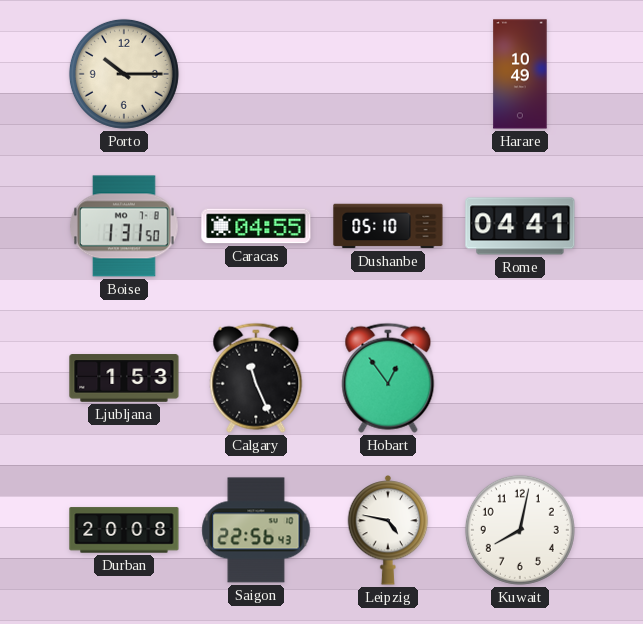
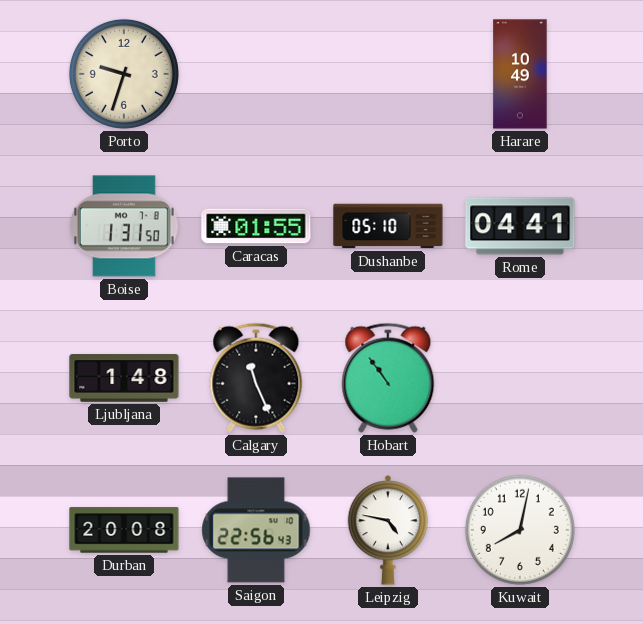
Porto: 10:15 -> 9:33
Caracas: 04:55 -> 01:55
Ljubljana: 1:53 -> 1:48
Hobart: 12:54 -> 10:54
